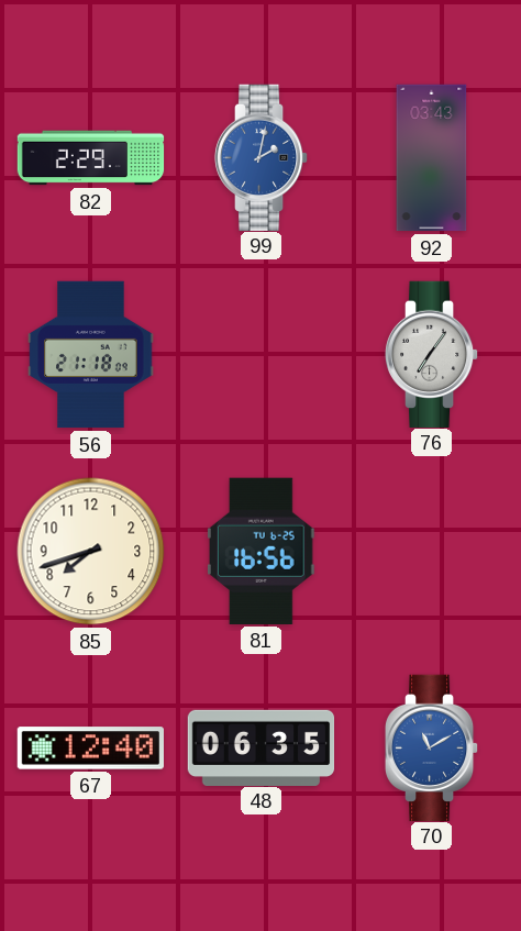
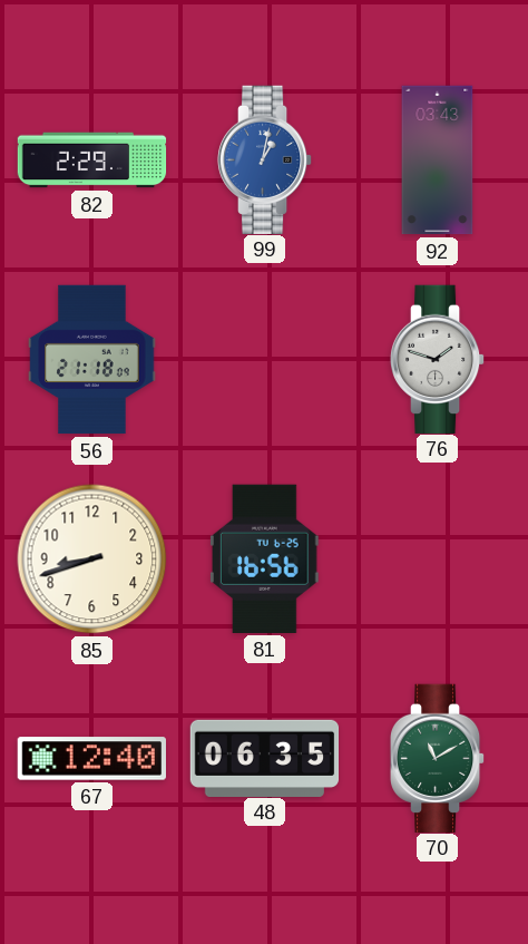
99: 2:02 -> 1:02
76: 7:06 -> 1:48
85: 7:42 -> 8:42
70 dial: blue -> green
